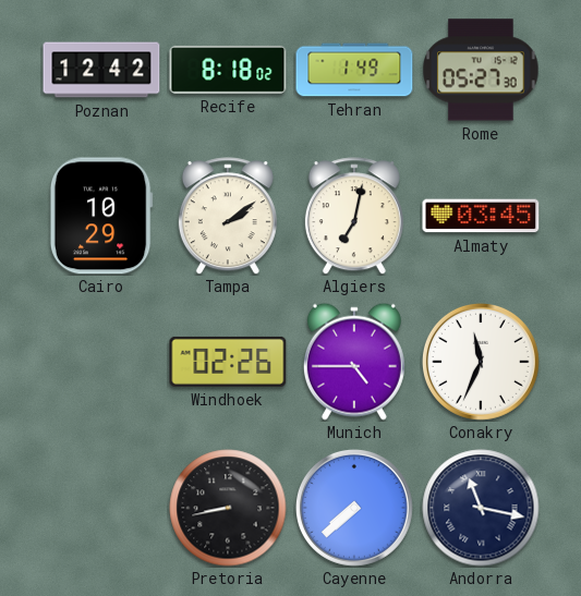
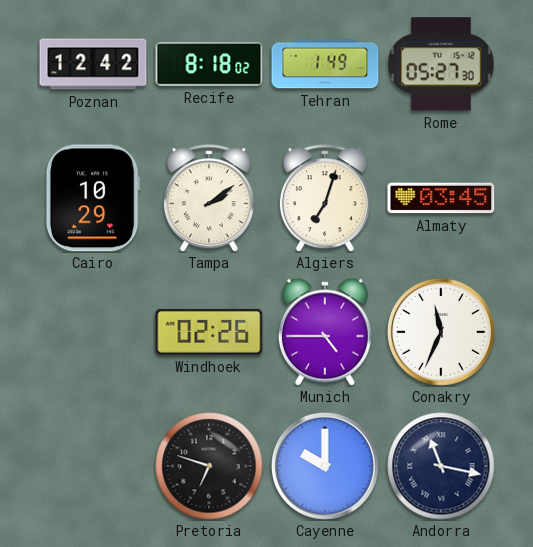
Algiers: 7:02 -> 7:03
Pretoria: 8:43 -> 6:48
Cayenne: 7:38 -> 10:00
